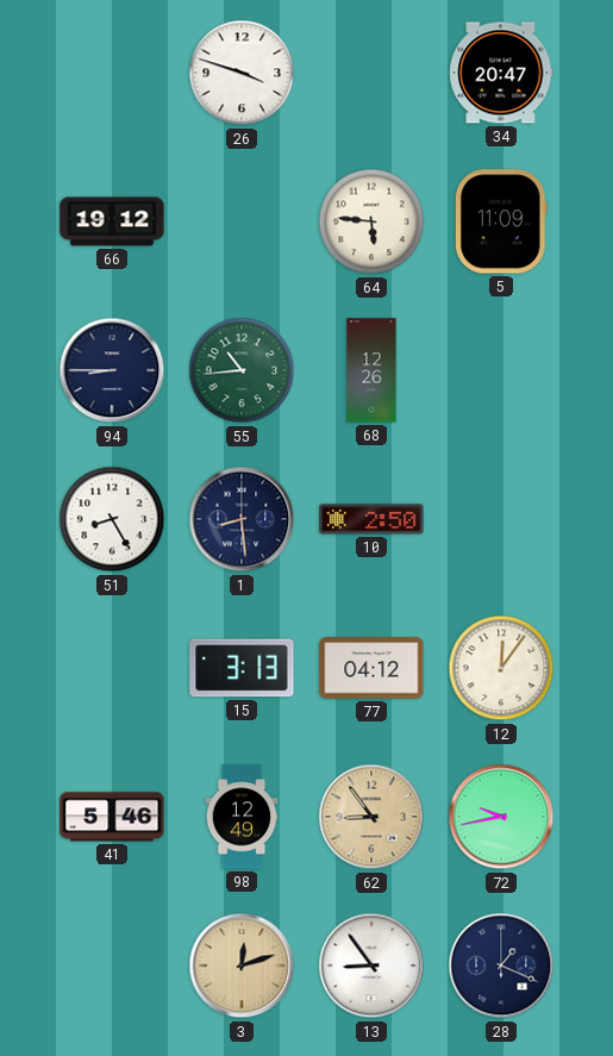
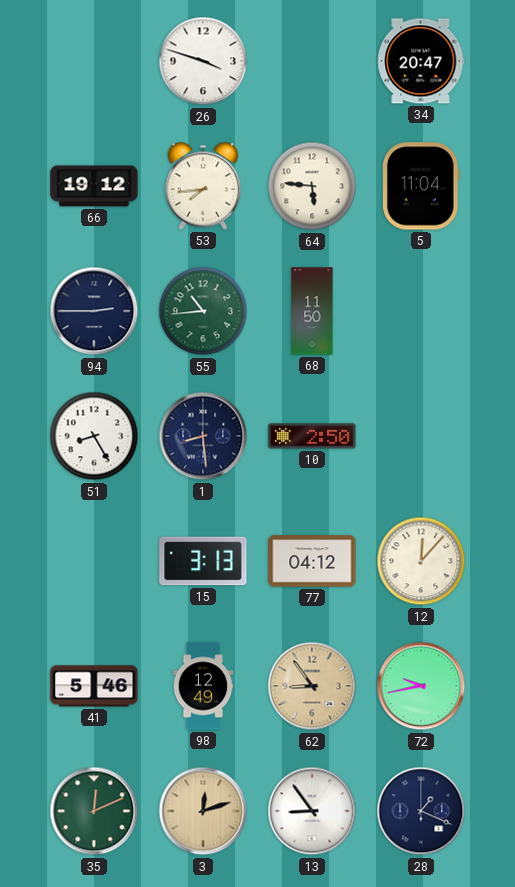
53: none -> 7:44
5: 11:09 -> 11:04
94: 8:45 -> 2:45
68: 12:26 -> 11:50
12: 12:06 -> 12:07
35: none -> 12:11
